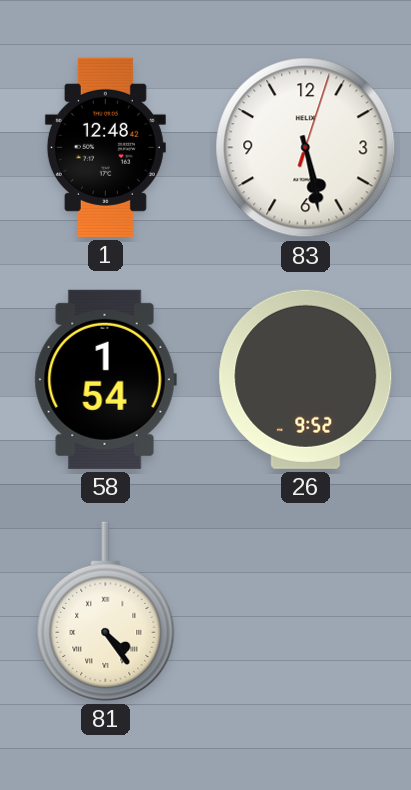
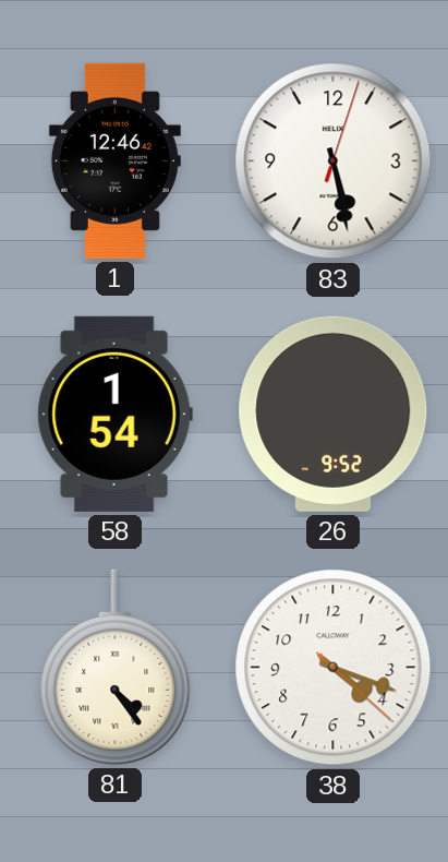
1: 12:48 -> 12:46
38: none -> 4:18
